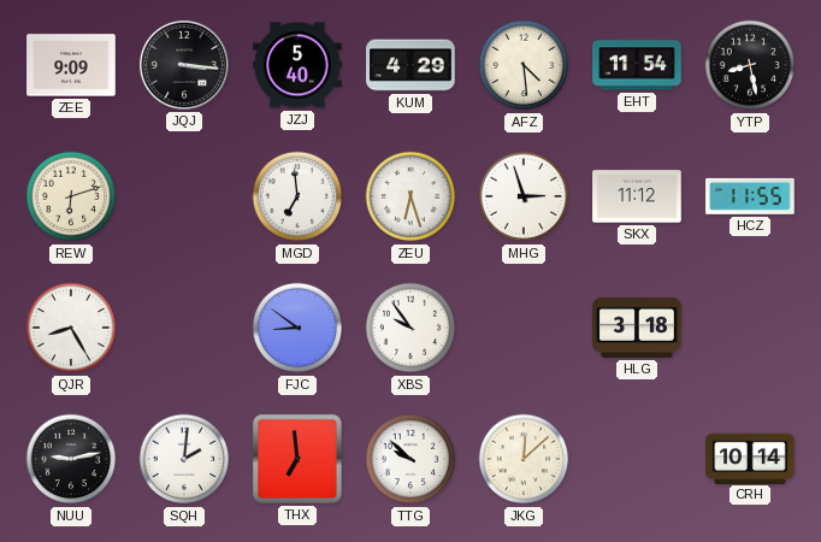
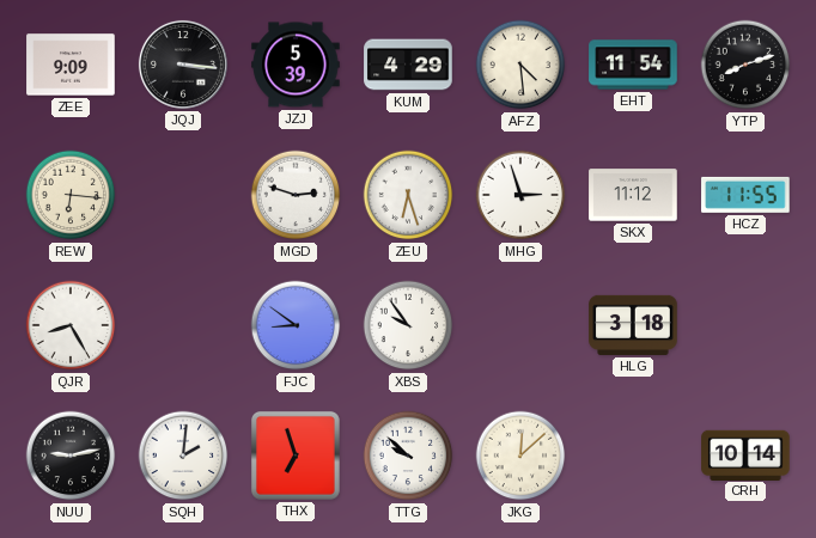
JZJ: 5:40 -> 5:39
YTP: 8:28 -> 8:12
REW: 6:12 -> 6:16
MGD: 6:59 -> 2:48
THX: 6:59 -> 6:57
